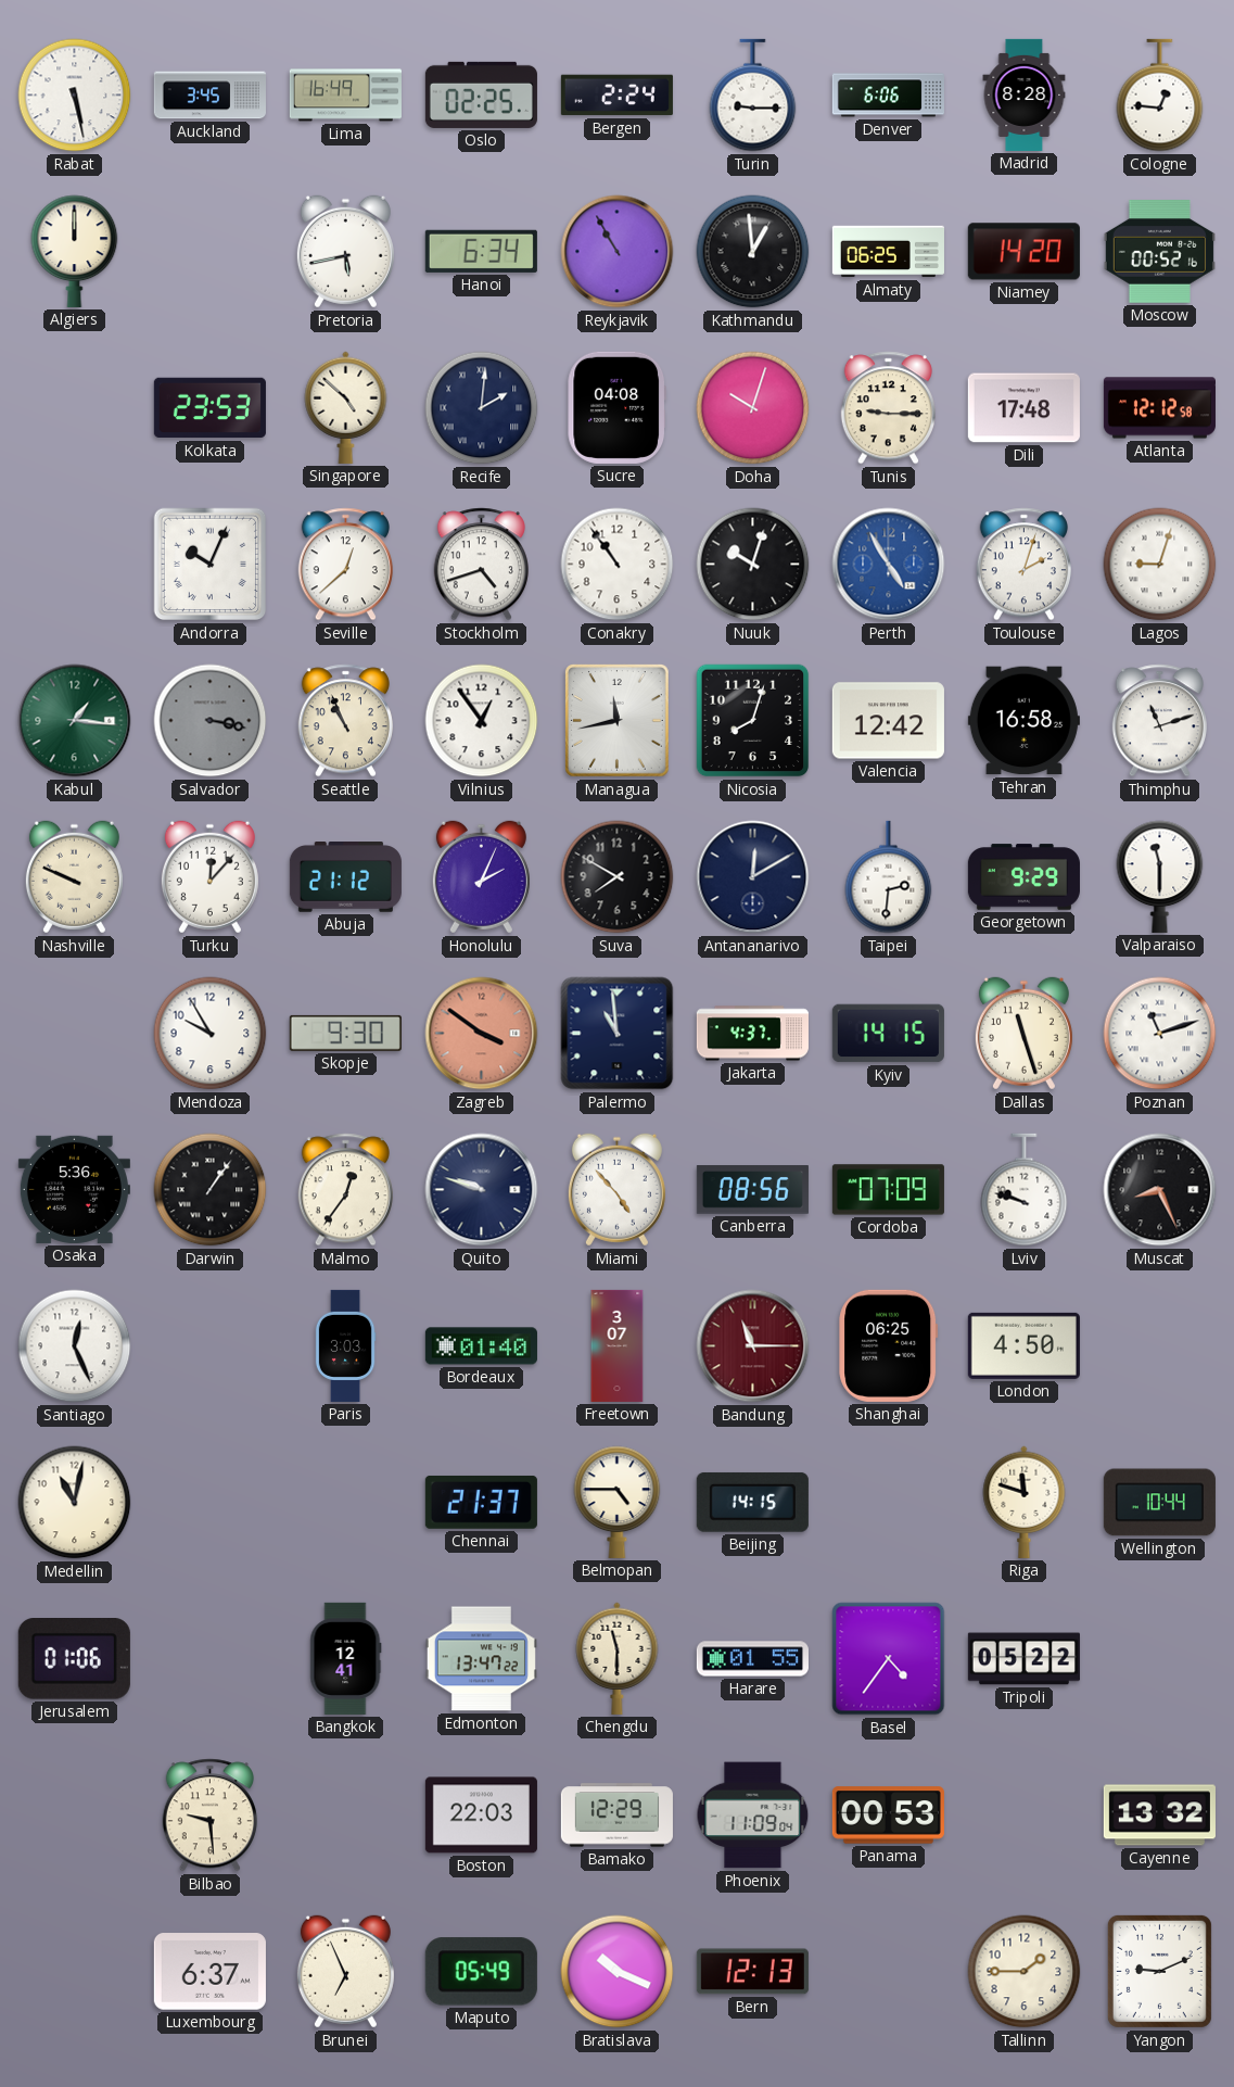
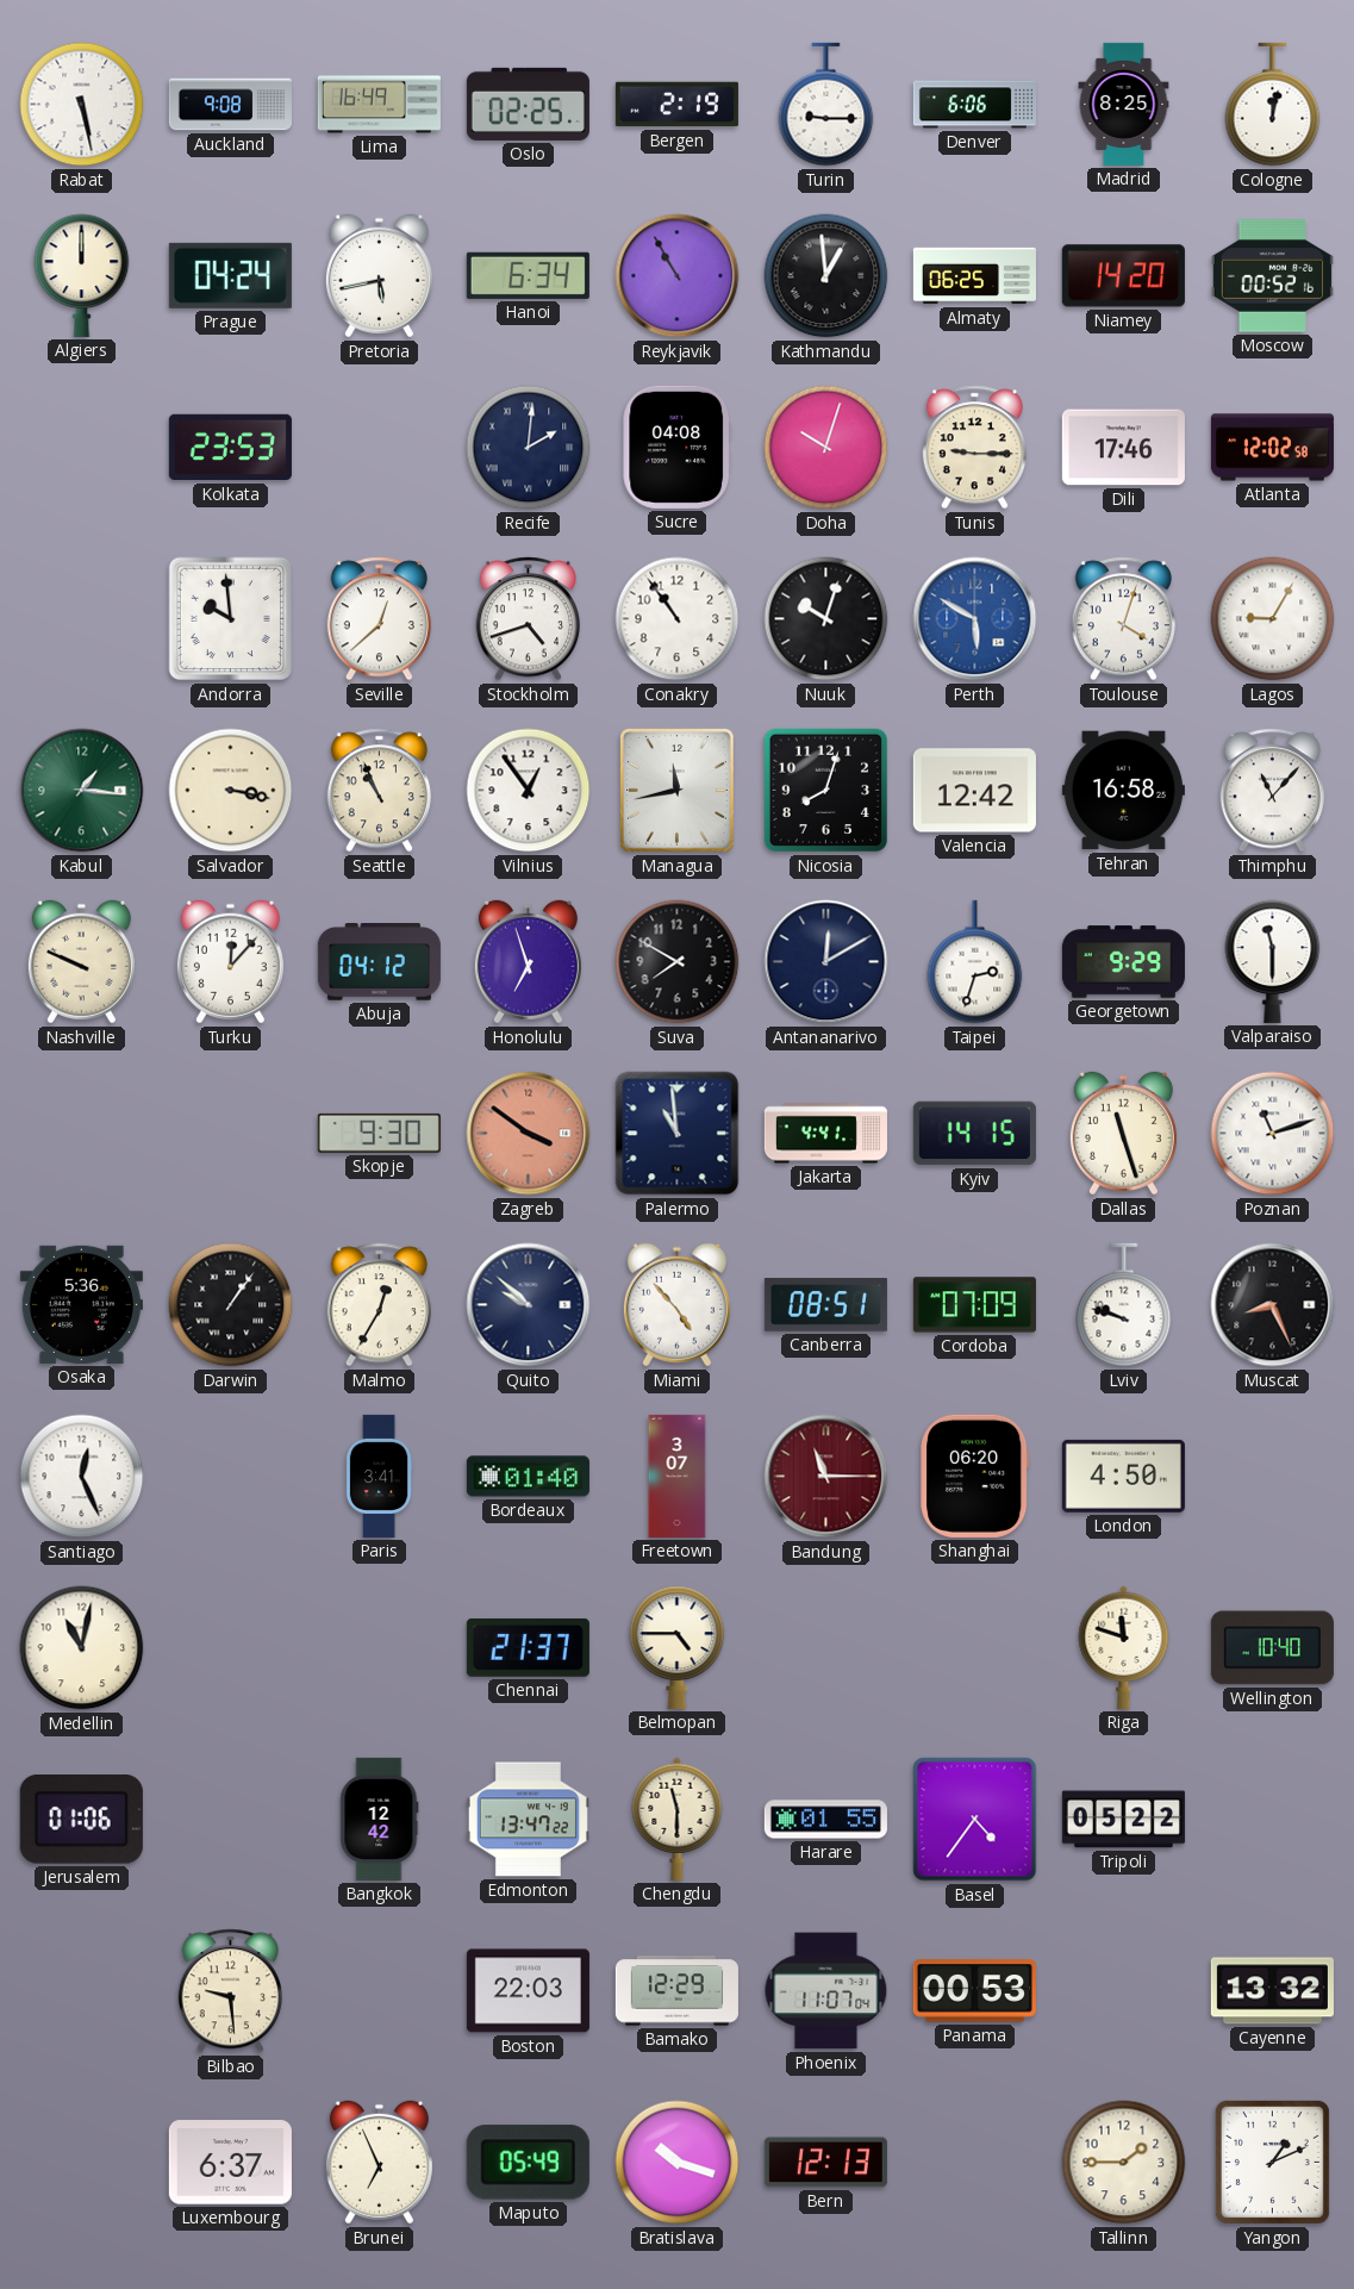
Auckland: 3:45 -> 9:08
Bergen: 2:24 -> 2:19
Madrid: 8:28 -> 8:25
Cologne: 12:46 -> 12:02
Prague: none -> 04:24
Singapore: 4:52 -> none
Dili: 17:48 -> 17:46
Atlanta: 12:12 -> 12:02
Andorra: 10:04 -> 9:59
Perth: 4:55 -> 5:50
Toulouse: 2:03 -> 4:03
Lagos: 9:03 -> 9:05
Salvador dial: grey -> cream
Thimphu: 11:12 -> 11:07
Abuja: 21:12 -> 04:12
Honolulu: 2:04 -> 6:57
Taipei: 2:31 -> 2:33
Mendoza: 9:55 -> none
Jakarta: 4:37 -> 4:41
Malmo: 12:36 -> 12:35
Quito: 9:48 -> 9:52
Canberra: 08:56 -> 08:51
Paris: 3:03 -> 3:41
Shanghai: 06:25 -> 06:20
Beijing: 14:15 -> none
Wellington: 10:44 -> 10:40
Bangkok: 12:41 -> 12:42
Phoenix: 11:09 -> 11:07
Bratislava: 10:19 -> 10:18
Yangon: 9:11 -> 1:11
